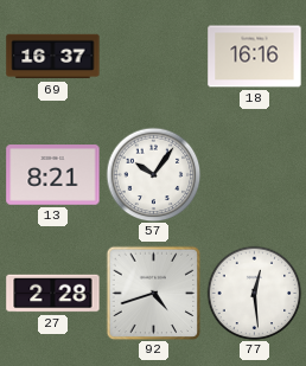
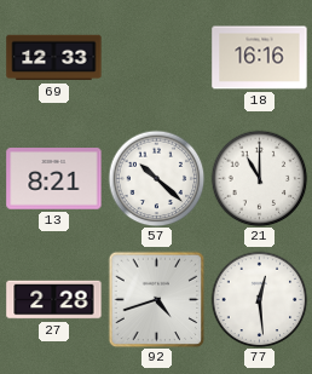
69: 16:37 -> 12:33
57: 10:06 -> 10:22
21: none -> 11:00
